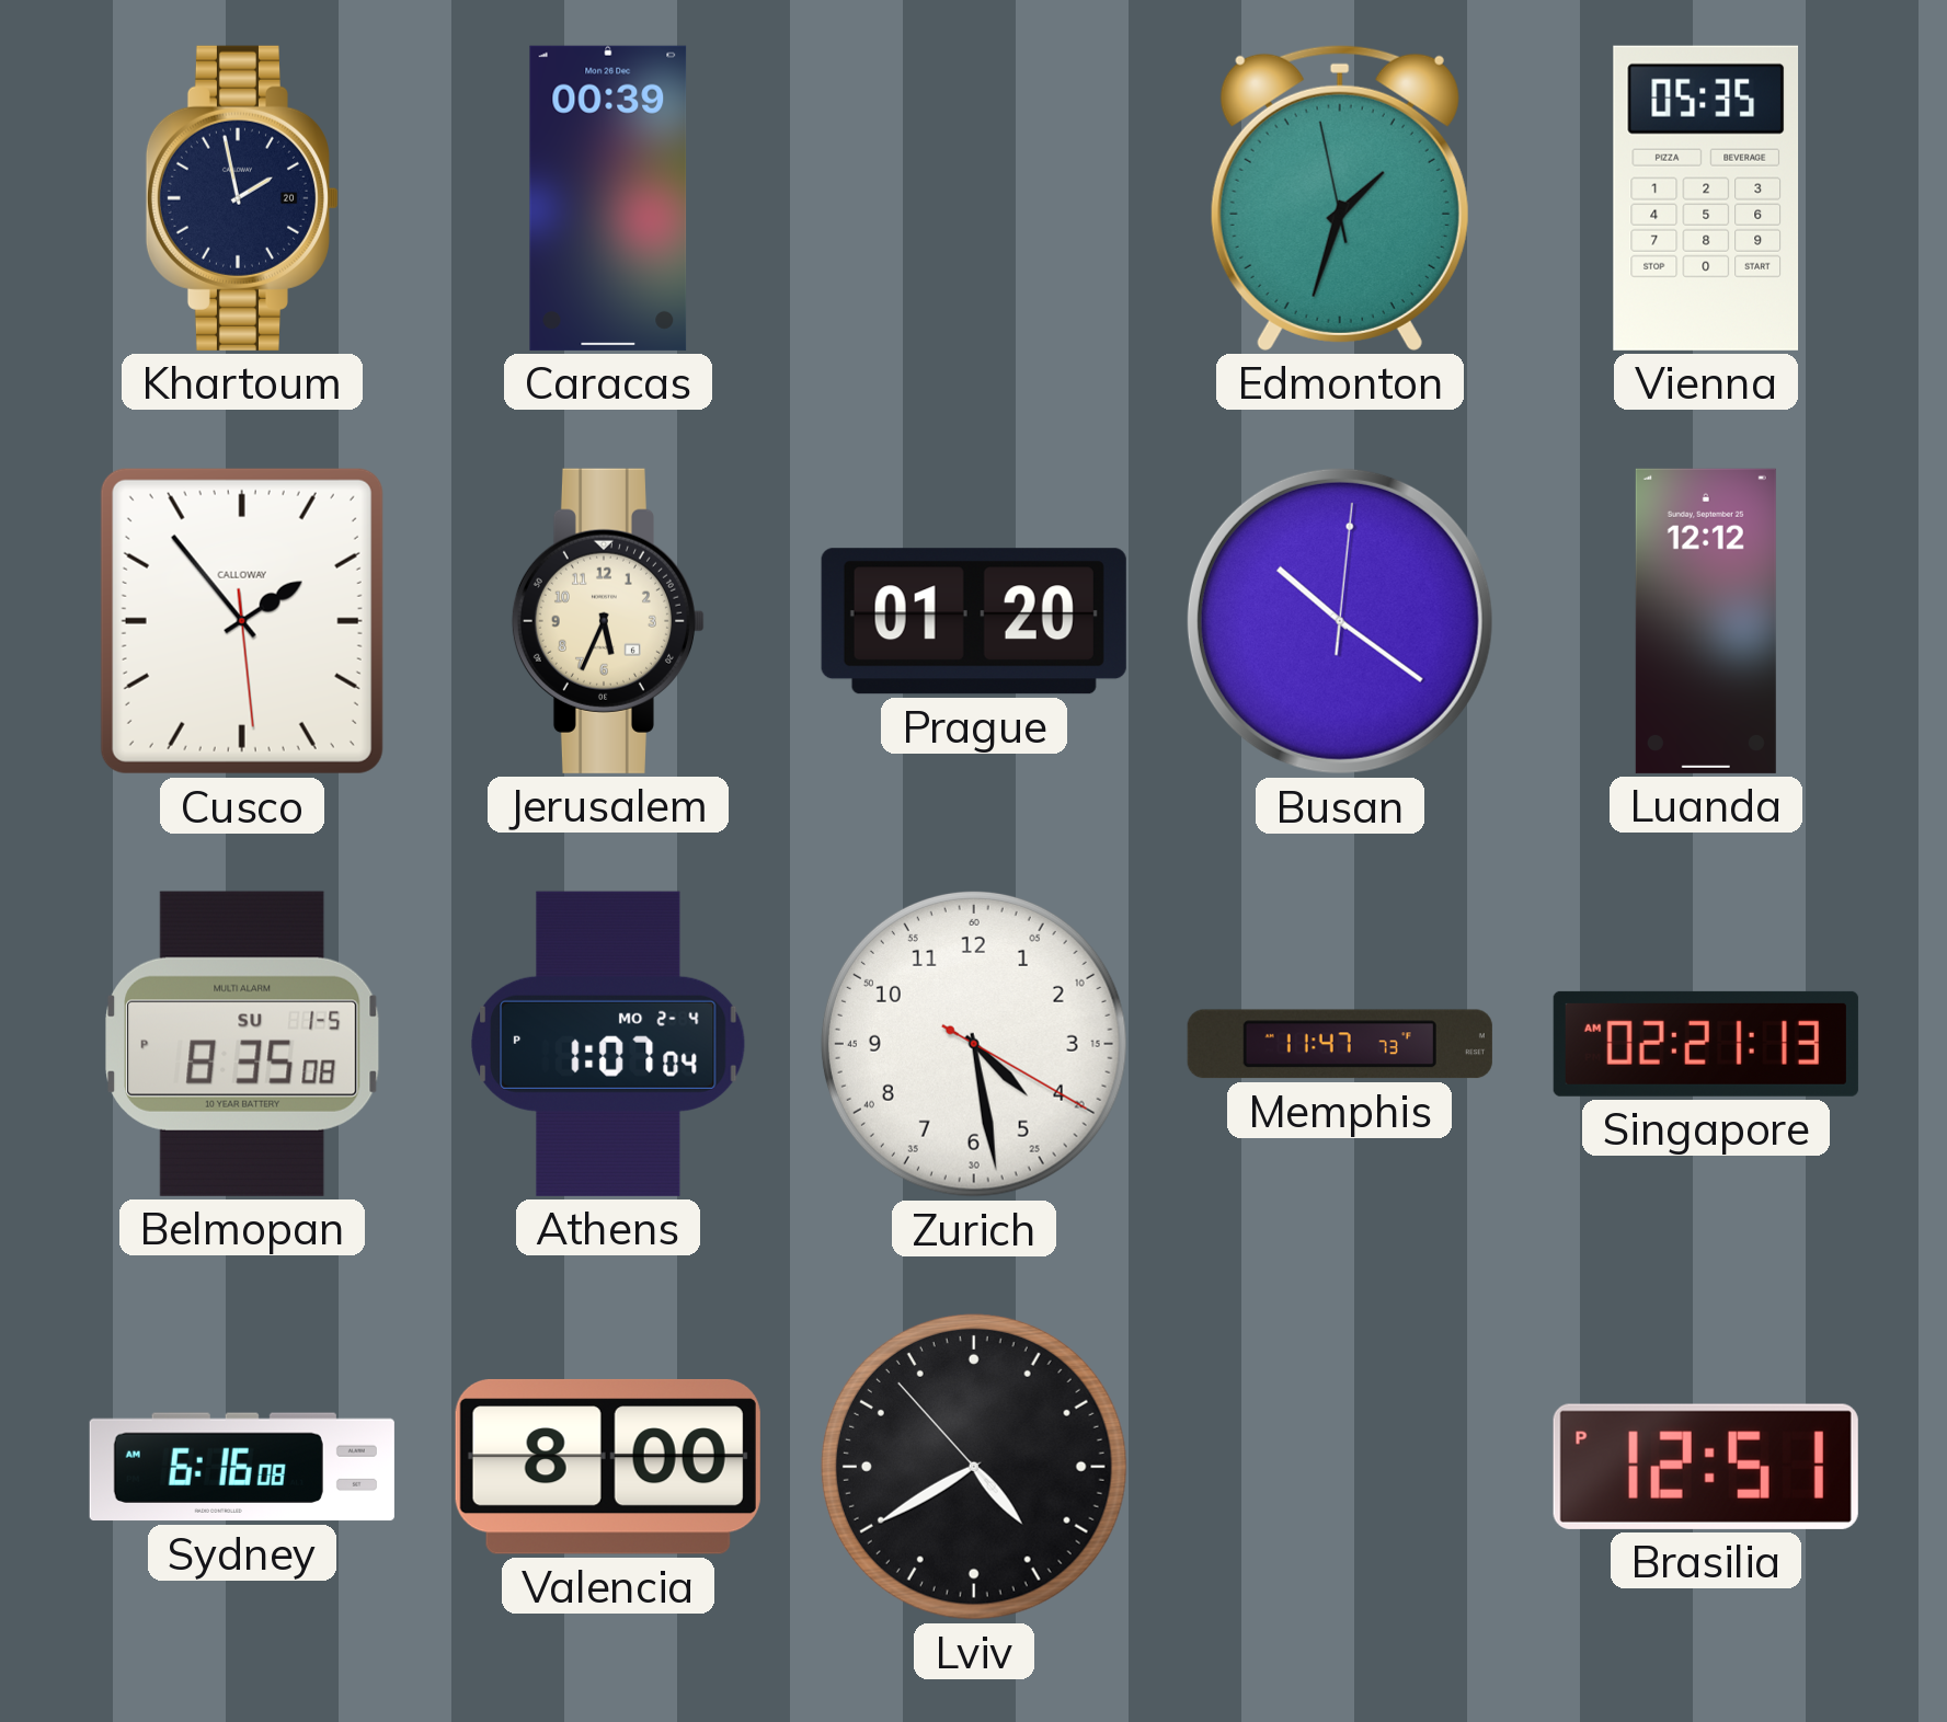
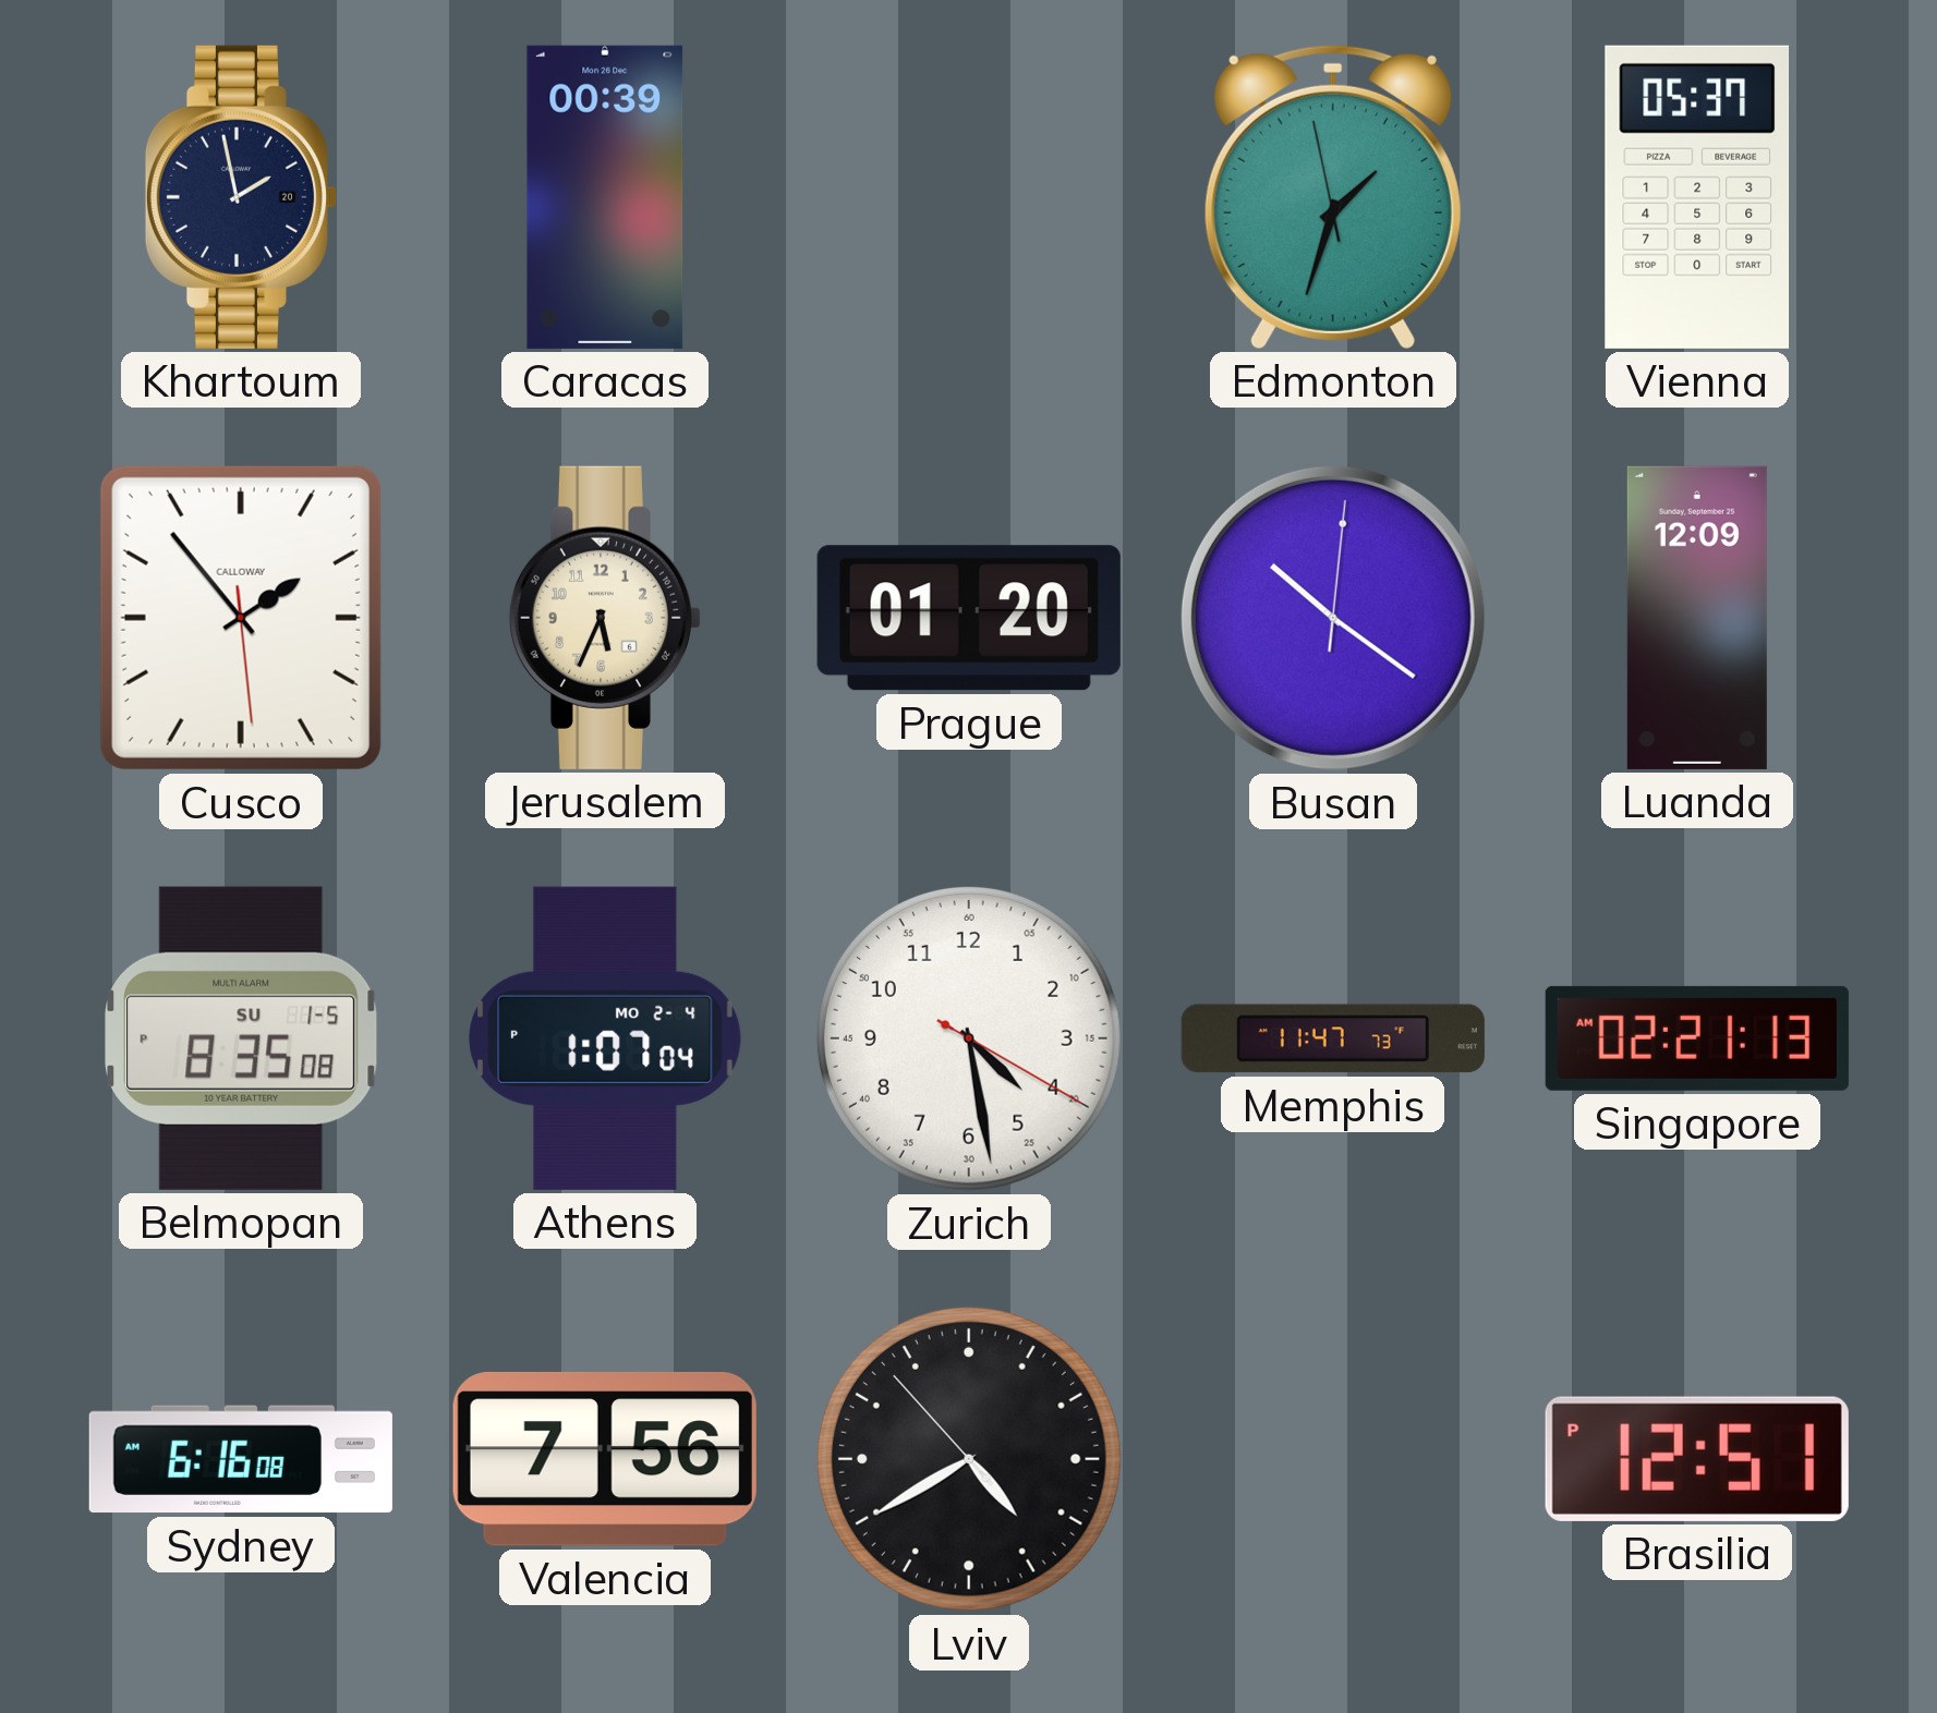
Vienna: 05:35 -> 05:37
Luanda: 12:12 -> 12:09
Valencia: 8:00 -> 7:56
